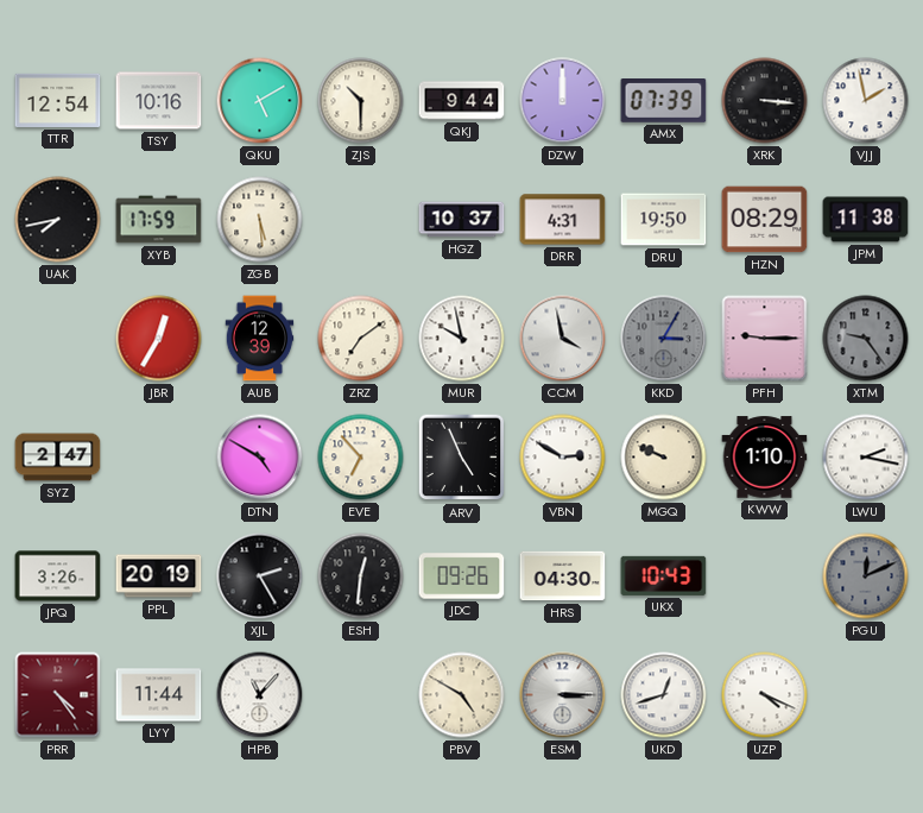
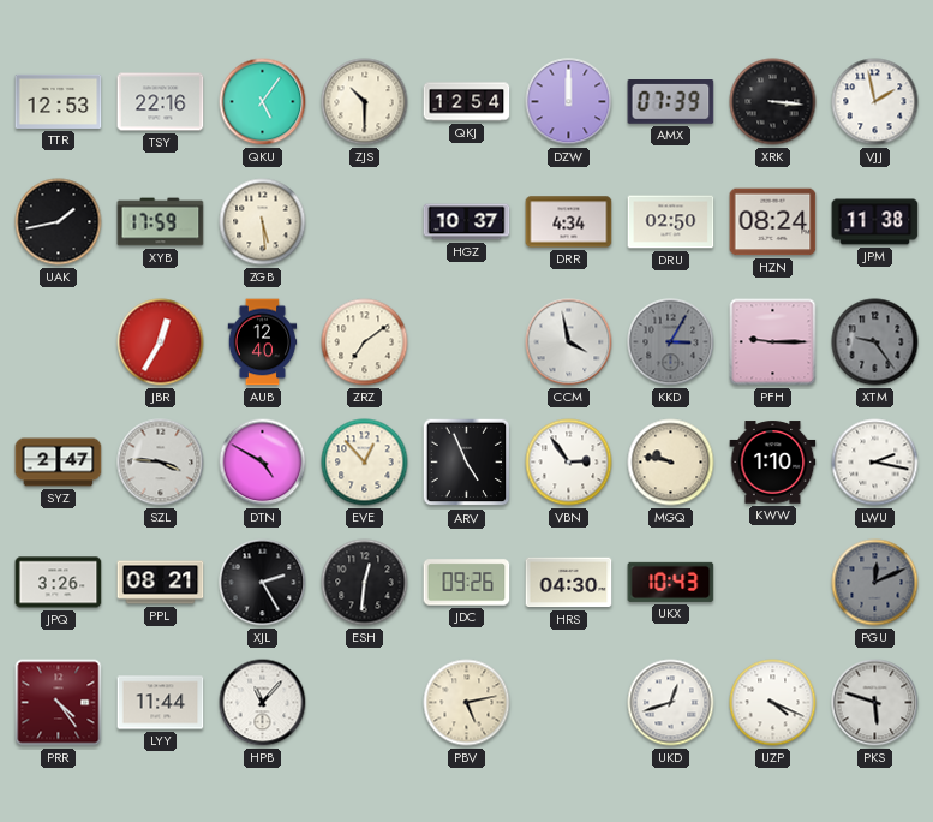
TTR: 12:54 -> 12:53
TSY: 10:16 -> 22:16
QKU: 5:10 -> 5:06
QKJ: 9:44 -> 12:54
UAK: 7:43 -> 1:43
DRR: 4:31 -> 4:34
DRU: 19:50 -> 02:50
HZN: 08:29 -> 08:24
AUB: 12:39 -> 12:40
MUR: 9:58 -> none
SZL: none -> 3:46
EVE: 6:53 -> 12:53
VBN: 2:50 -> 2:54
MGQ: 9:49 -> 9:47
PPL: 20:19 -> 08:21
PBV: 4:50 -> 5:13
ESM: 3:15 -> none
PKS: none -> 5:48
